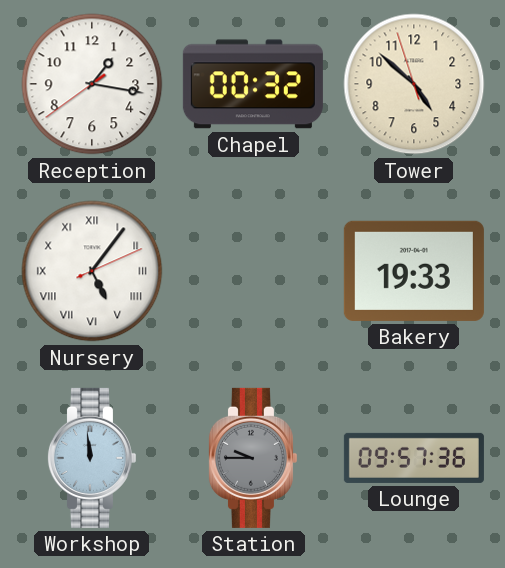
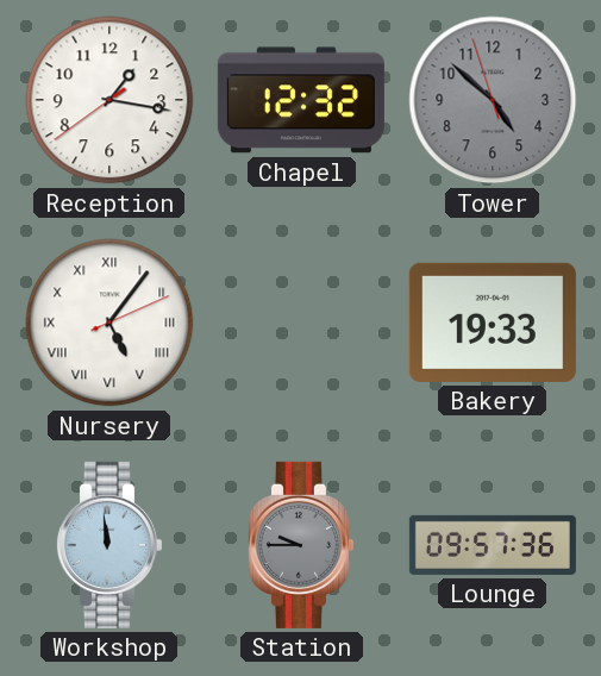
Chapel: 00:32 -> 12:32
Tower dial: cream -> grey
